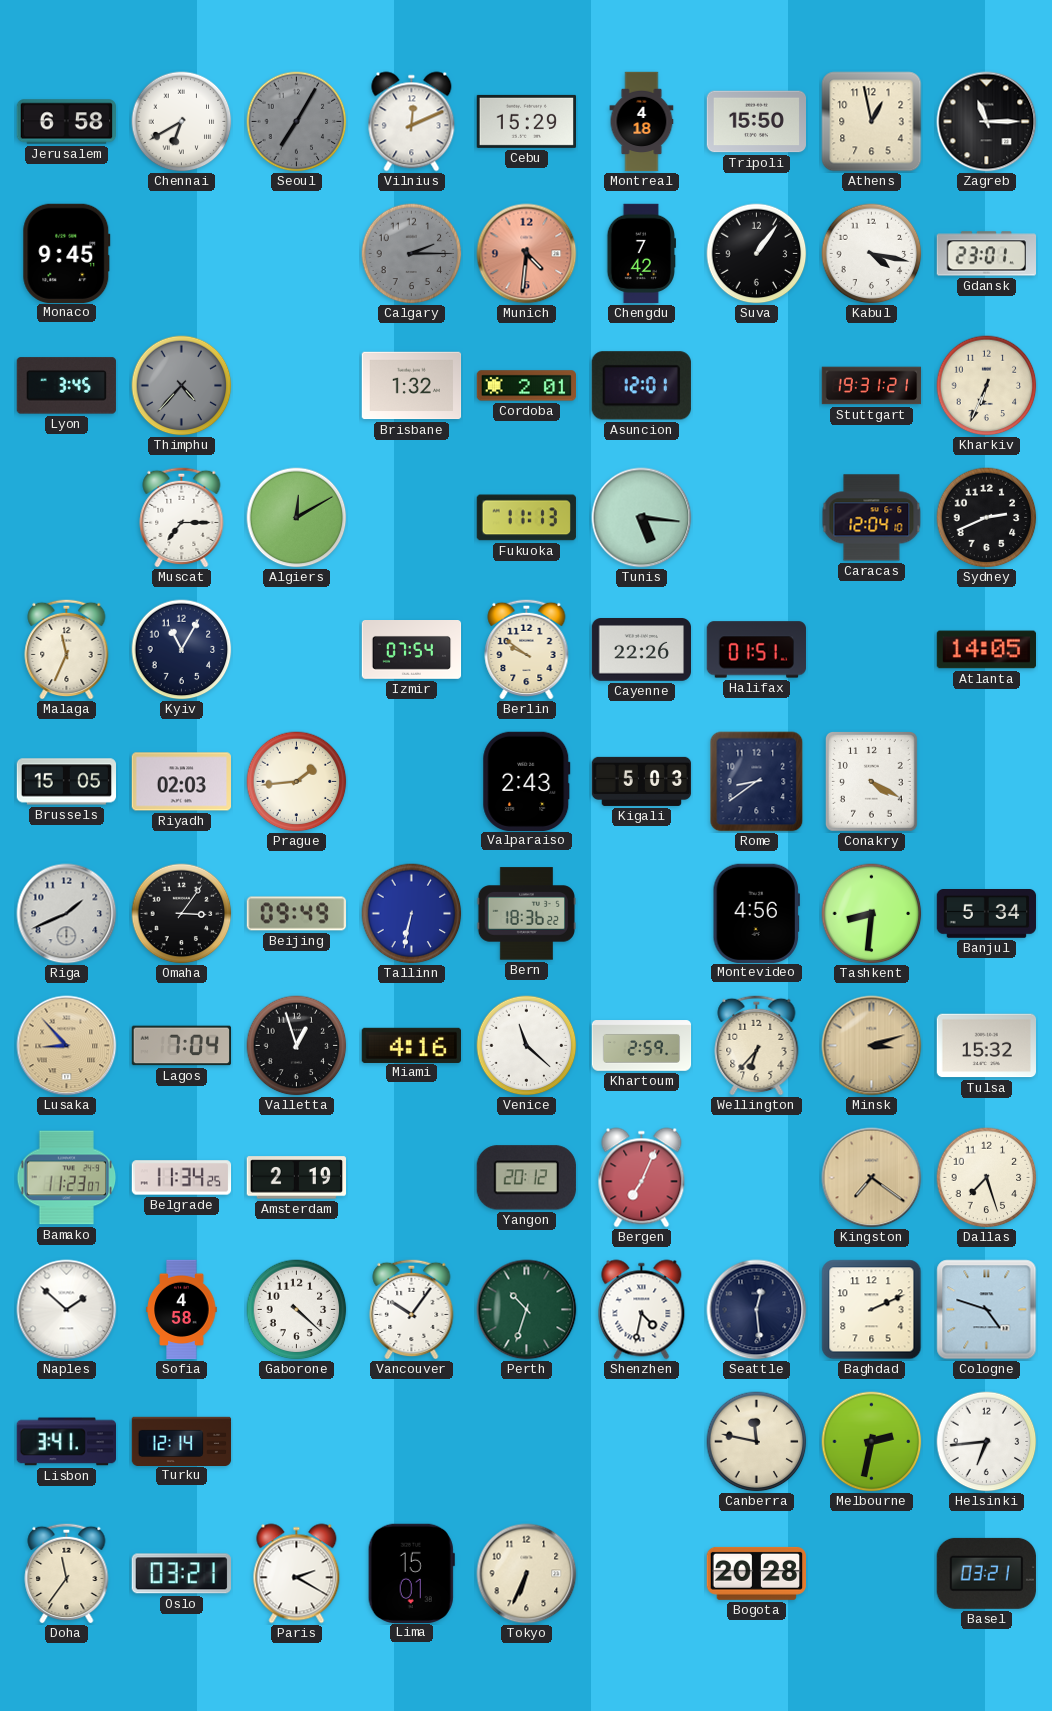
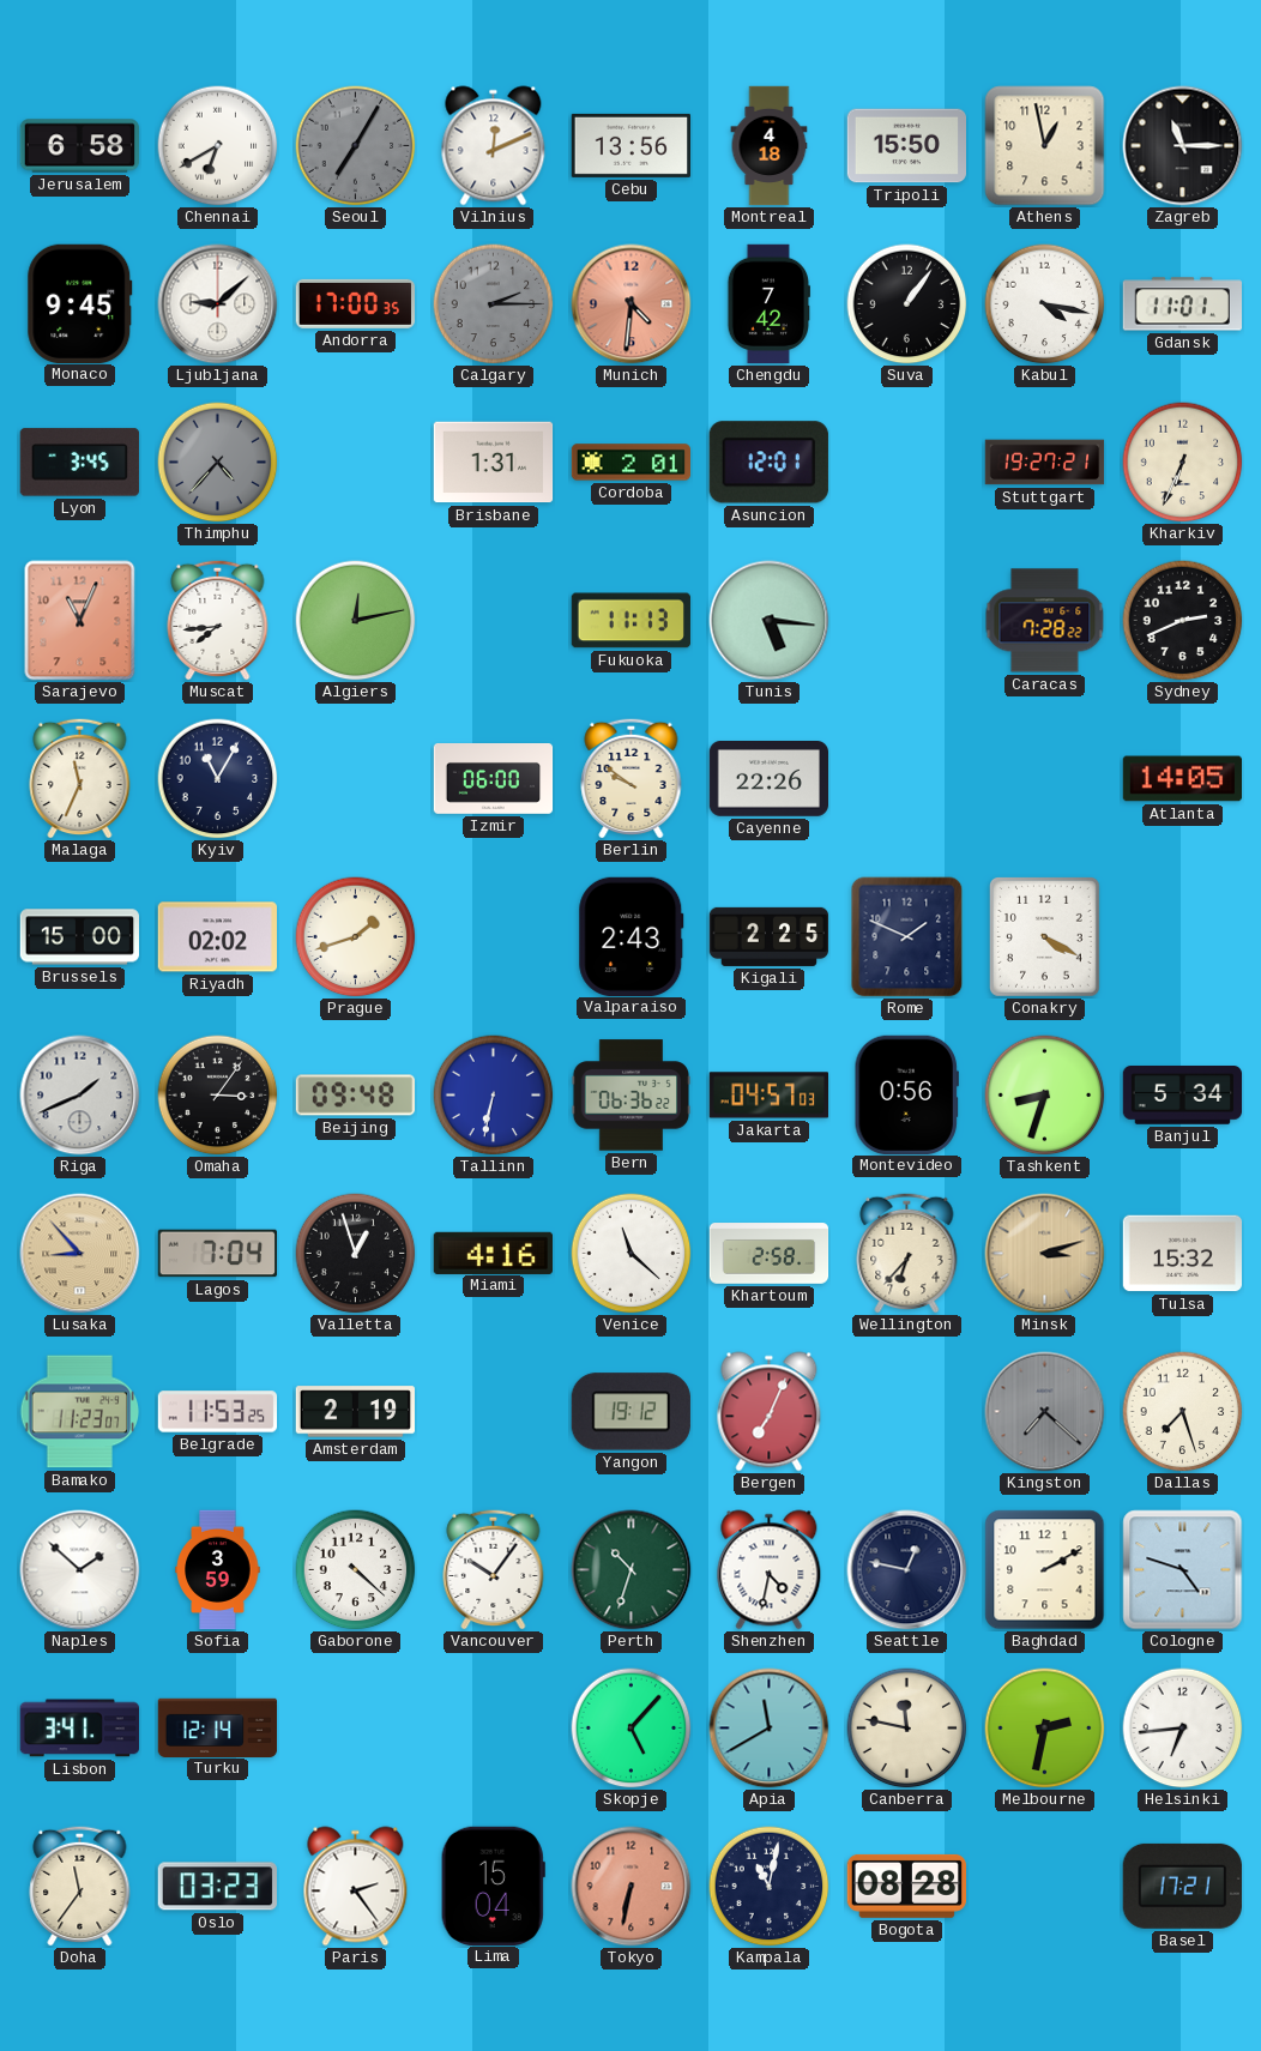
Cebu: 15:29 -> 13:56
Ljubljana: none -> 9:08
Andorra: none -> 17:00
Gdansk: 23:01 -> 11:01
Brisbane: 1:32 -> 1:31
Stuttgart: 19:31 -> 19:27
Sarajevo: none -> 11:04
Muscat: 7:15 -> 7:44
Algiers: 12:10 -> 12:13
Caracas: 12:04 -> 7:28
Izmir: 07:54 -> 06:00
Halifax: 01:51 -> none
Brussels: 15:05 -> 15:00
Riyadh: 02:03 -> 02:02
Prague: 1:44 -> 1:42
Kigali: 5:03 -> 2:25
Rome: 8:39 -> 1:49
Beijing: 09:49 -> 09:48
Bern: 18:36 -> 06:36
Jakarta: none -> 04:57
Montevideo: 4:56 -> 0:56
Tashkent: 8:31 -> 8:33
Khartoum: 2:59 -> 2:58
Belgrade: 11:34 -> 11:53
Yangon: 20:12 -> 19:12
Kingston: 7:21 -> 7:22
Kingston dial: champagne -> grey
Sofia: 4:58 -> 3:59
Seattle: 12:29 -> 12:47
Baghdad: 2:11 -> 2:10
Skopje: none -> 5:07
Apia: none -> 11:40
Oslo: 03:21 -> 03:23
Paris: 2:20 -> 2:24
Lima: 15:01 -> 15:04
Tokyo: 6:34 -> 6:32
Tokyo dial: cream -> salmon
Kampala: none -> 11:02
Bogota: 20:28 -> 08:28
Basel: 03:21 -> 17:21
